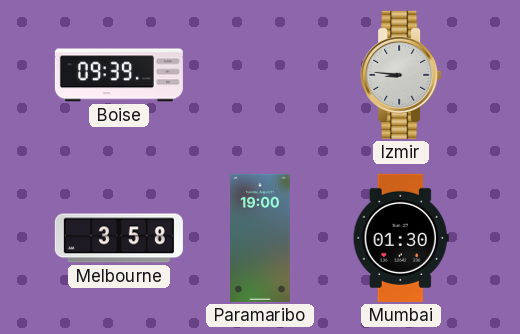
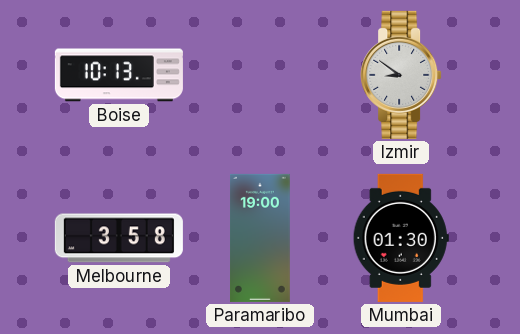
Boise: 09:39 -> 10:13
Izmir: 8:46 -> 8:51
